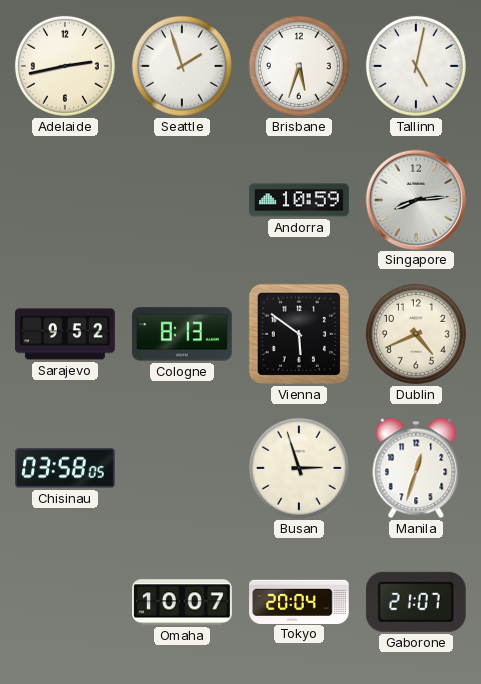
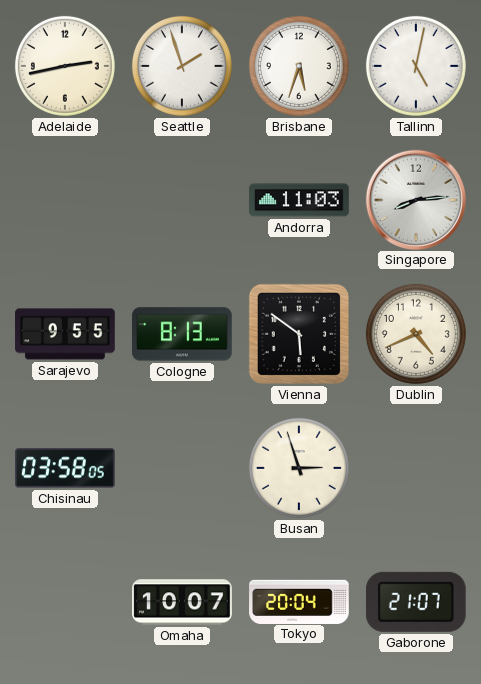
Andorra: 10:59 -> 11:03
Sarajevo: 9:52 -> 9:55
Manila: 12:33 -> none
